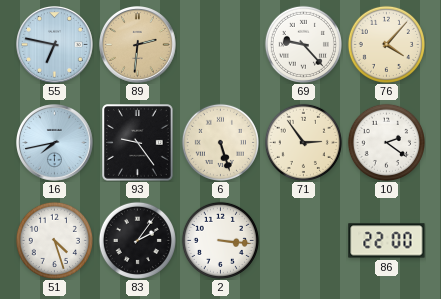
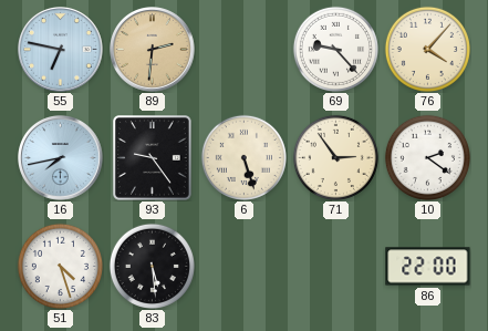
83: 2:06 -> 5:29
2: 3:16 -> none
